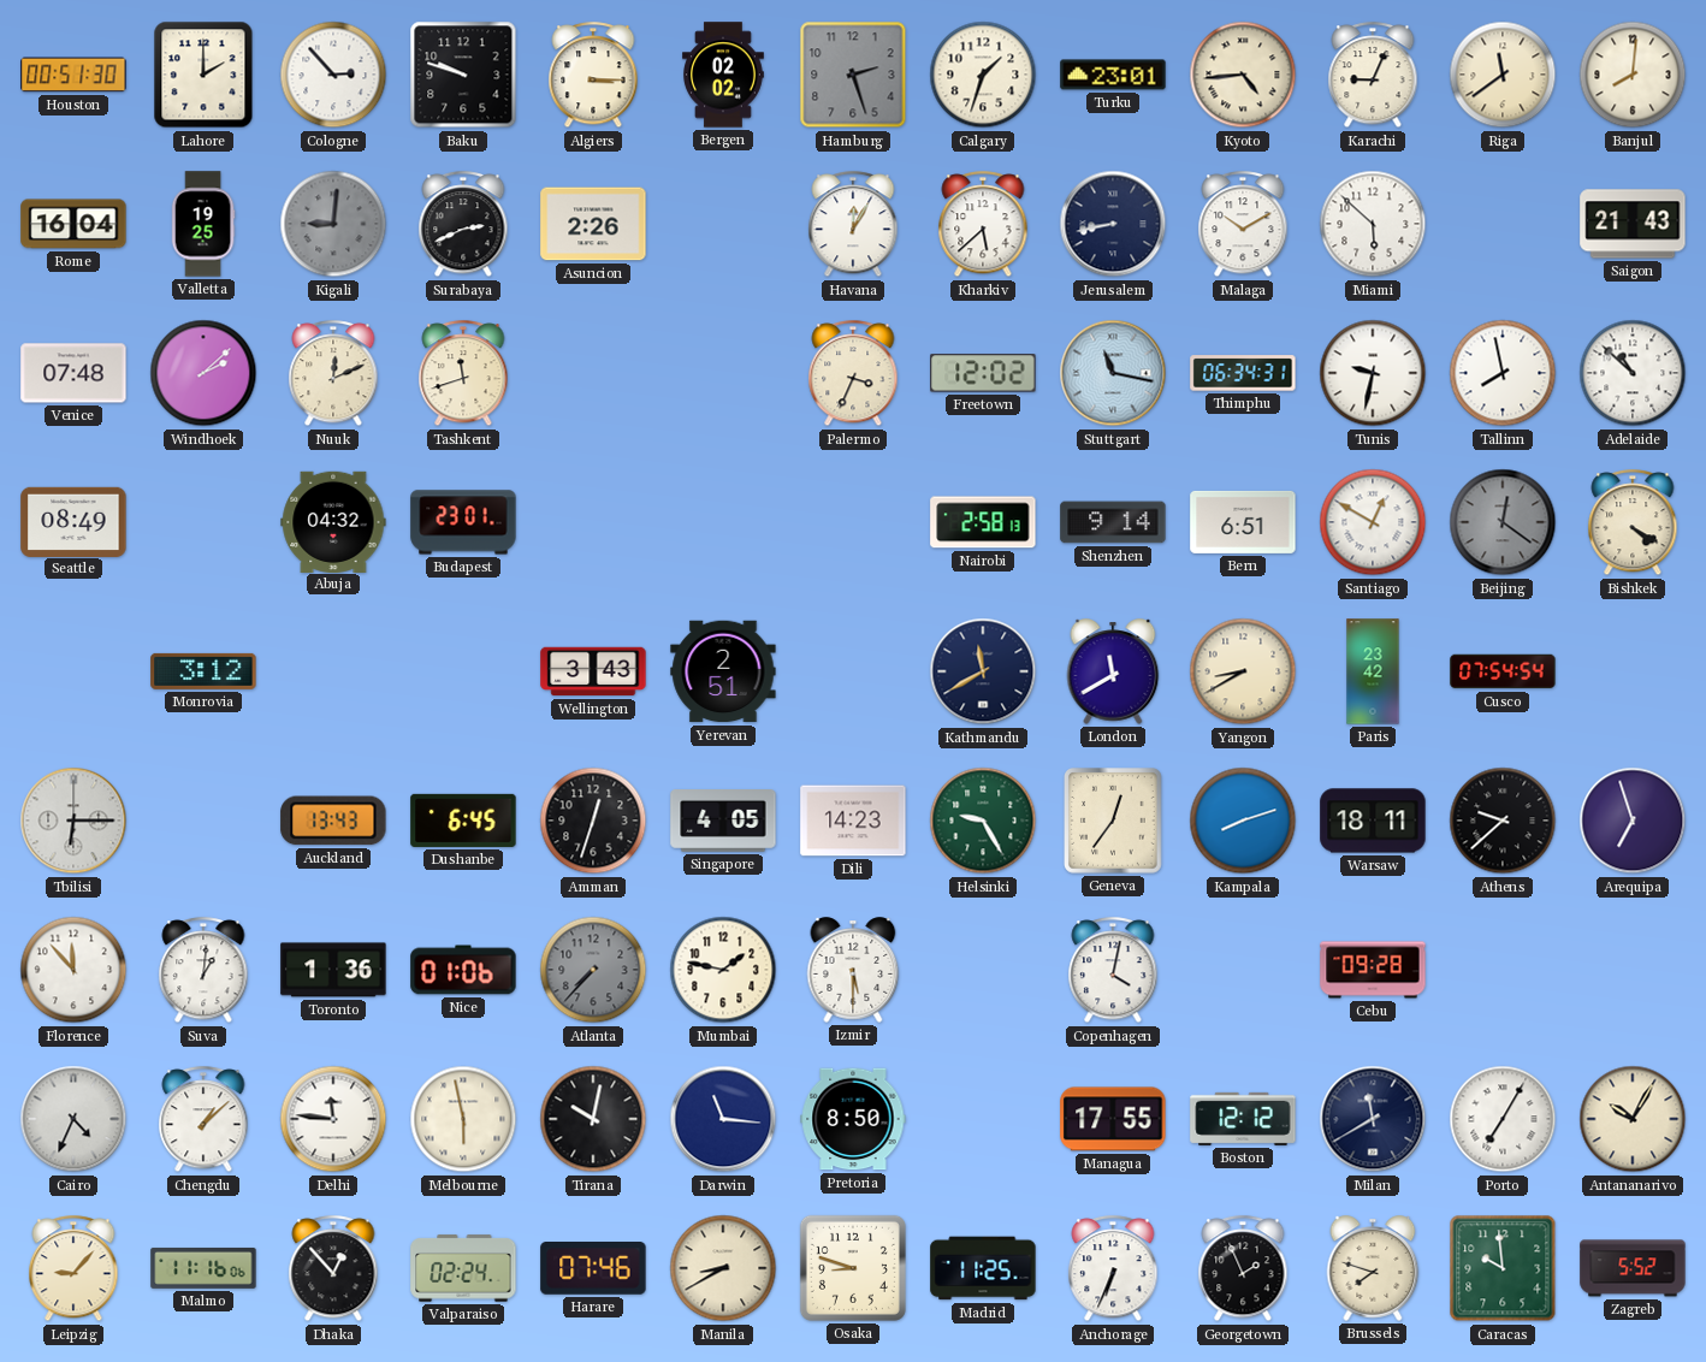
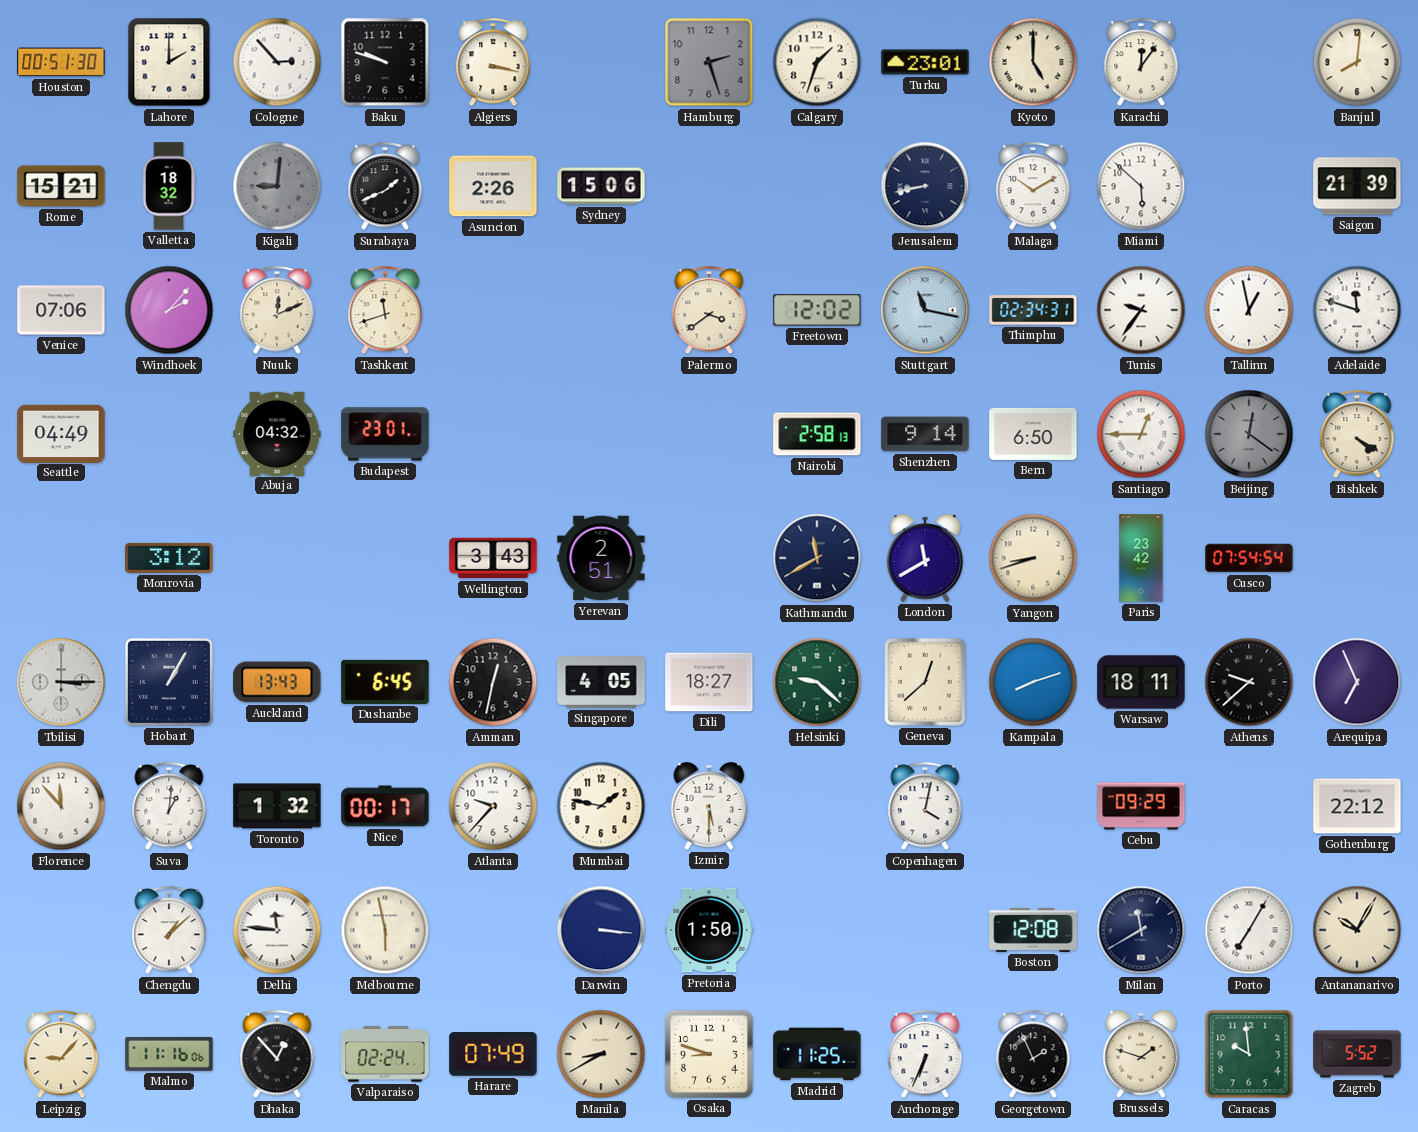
Algiers: 3:15 -> 3:17
Bergen: 02:02 -> none
Kyoto: 4:44 -> 5:00
Karachi: 9:04 -> 12:06
Riga: 11:39 -> none
Rome: 16:04 -> 15:21
Valletta: 19:25 -> 18:32
Surabaya: 2:41 -> 1:41
Sydney: none -> 15:06
Havana: 12:05 -> none
Kharkiv: 5:38 -> none
Saigon: 21:43 -> 21:39
Venice: 07:48 -> 07:06
Windhoek: 2:08 -> 2:07
Palermo: 3:34 -> 3:39
Thimphu: 06:34 -> 02:34
Tunis: 9:32 -> 9:36
Tallinn: 7:58 -> 12:58
Adelaide: 10:52 -> 11:48
Seattle: 08:49 -> 04:49
Bern: 6:51 -> 6:50
Santiago: 12:50 -> 12:45
Yangon: 8:40 -> 8:42
Tbilisi: 6:15 -> 3:15
Hobart: none -> 1:05
Amman: 12:33 -> 12:32
Dili: 14:23 -> 18:27
Helsinki: 9:25 -> 9:22
Geneva: 12:36 -> 12:38
Arequipa: 6:57 -> 6:56
Toronto: 1:36 -> 1:32
Nice: 01:06 -> 00:17
Atlanta: 7:37 -> 9:37
Atlanta dial: grey -> white
Cebu: 09:28 -> 09:29
Gothenburg: none -> 22:12
Cairo: 4:34 -> none
Tirana: 10:02 -> none
Darwin: 11:16 -> 3:16
Pretoria: 8:50 -> 1:50
Managua: 17:55 -> none
Boston: 12:12 -> 12:08
Harare: 07:46 -> 07:49
Brussels: 7:48 -> 1:48
